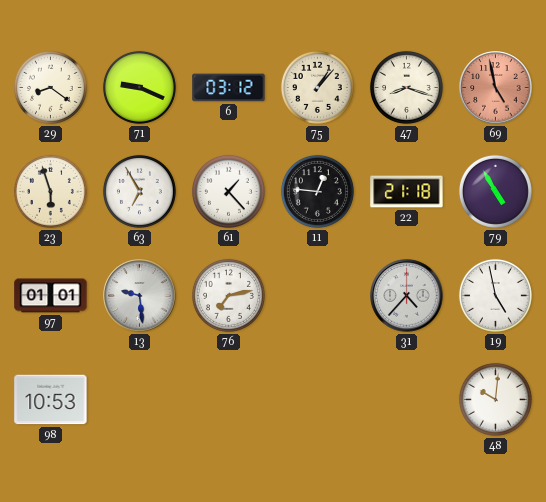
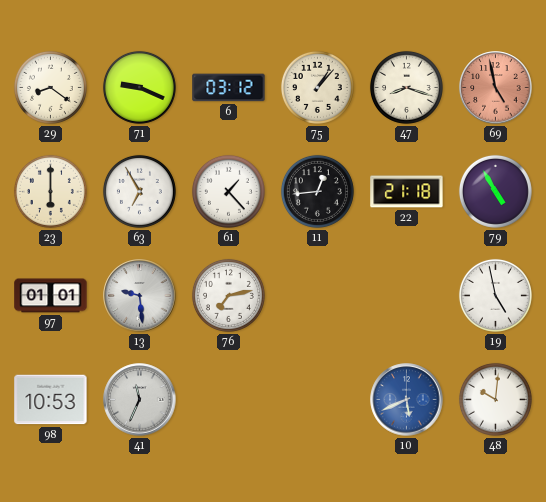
23: 5:57 -> 6:00
11: 12:46 -> 12:44
31: 4:37 -> none
41: none -> 11:34
10: none -> 5:41
